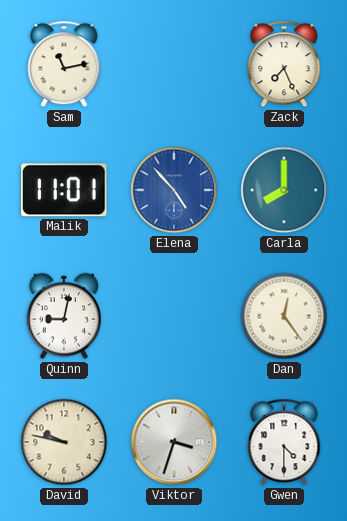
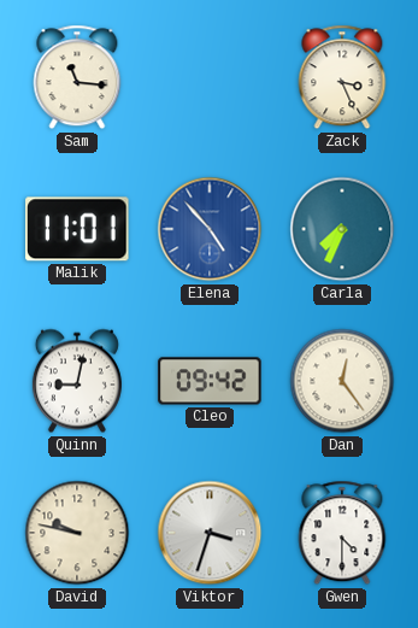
Sam: 11:13 -> 11:16
Zack: 7:26 -> 3:26
Carla: 8:00 -> 7:34
Cleo: none -> 09:42
